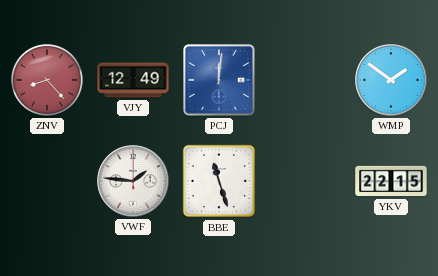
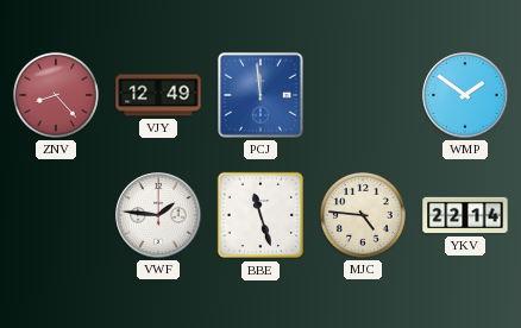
PCJ: 12:01 -> 11:59
MJC: none -> 4:46
YKV: 22:15 -> 22:14
